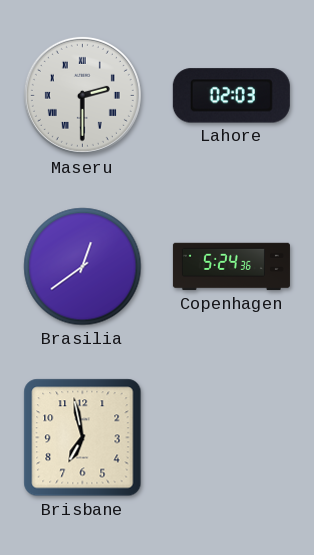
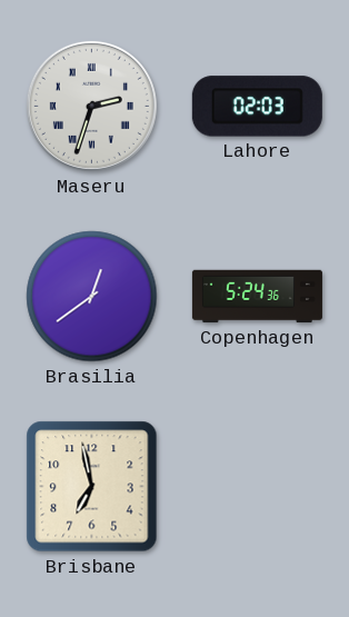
Maseru: 2:30 -> 2:33
